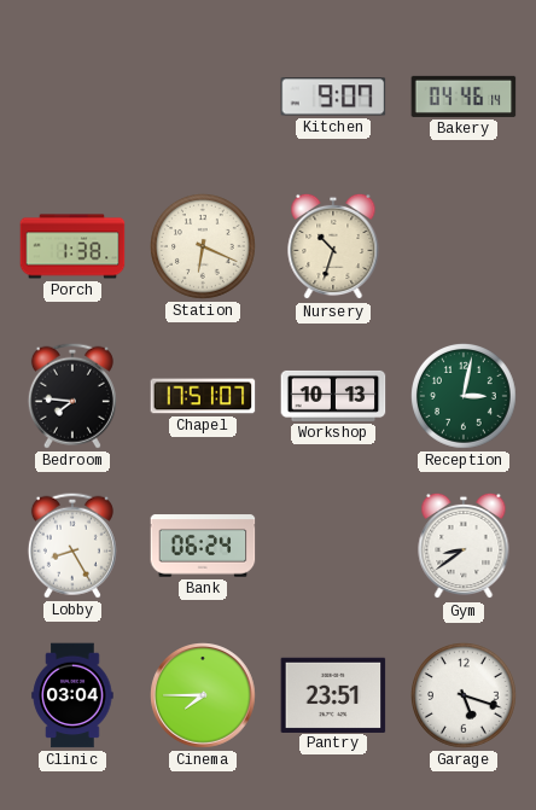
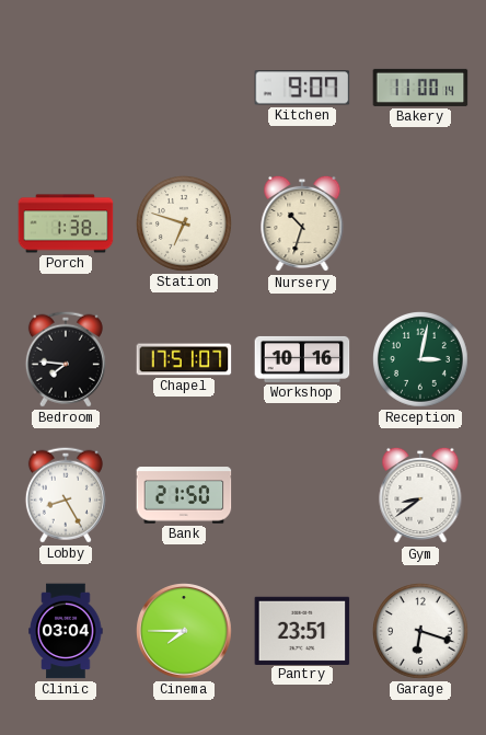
Bakery: 04:46 -> 11:00
Station: 6:19 -> 6:48
Workshop: 10:13 -> 10:16
Bank: 06:24 -> 21:50
Garage: 5:18 -> 6:18
